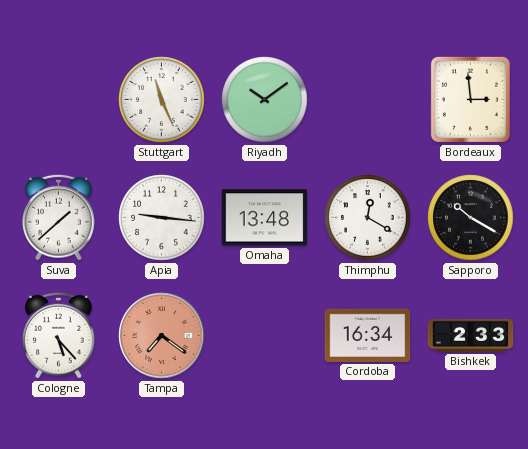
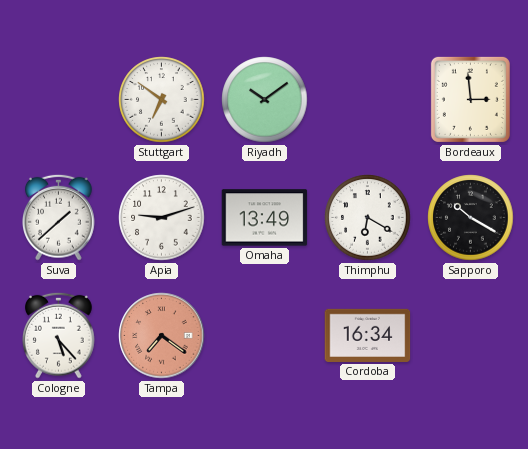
Stuttgart: 11:26 -> 6:51
Apia: 9:16 -> 9:12
Omaha: 13:48 -> 13:49
Thimphu: 12:20 -> 6:20
Bishkek: 2:33 -> none
